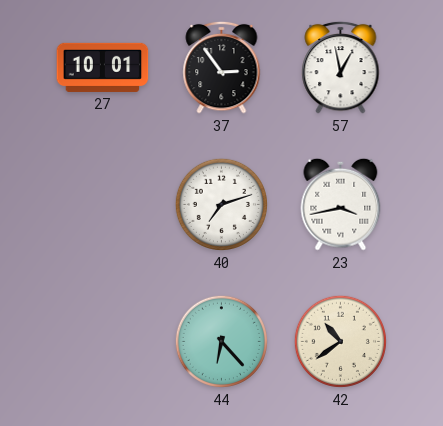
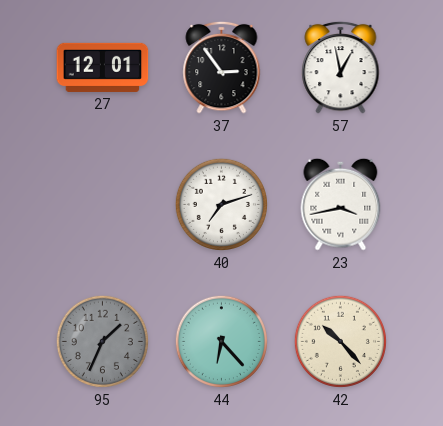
27: 10:01 -> 12:01
95: none -> 1:34
42: 10:39 -> 10:23
